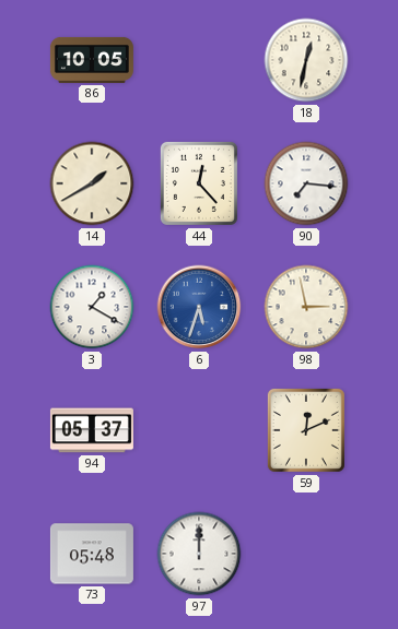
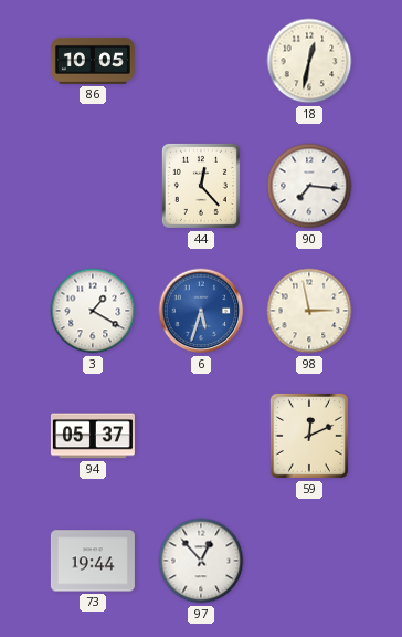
14: 1:40 -> none
73: 05:48 -> 19:44
97: 12:00 -> 12:53
